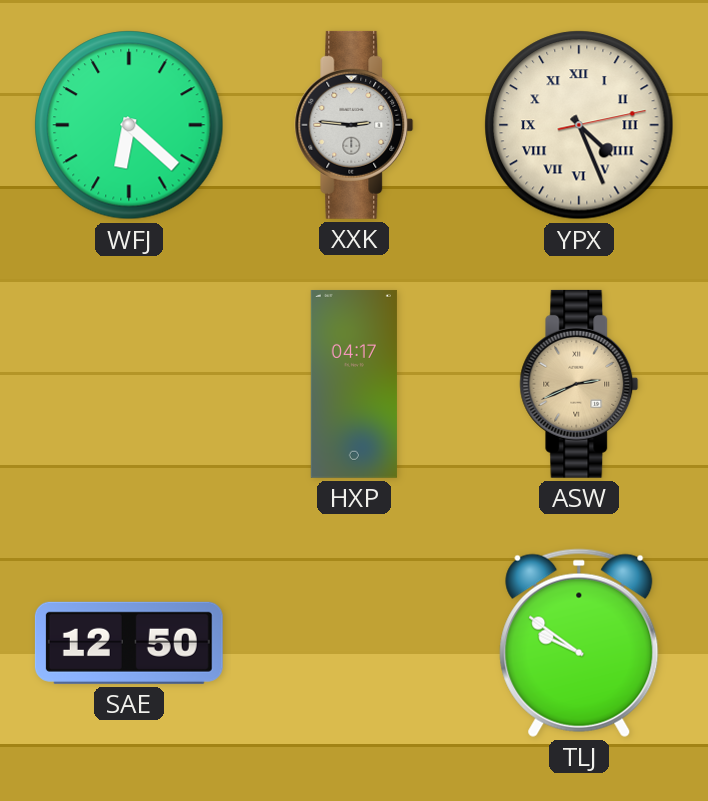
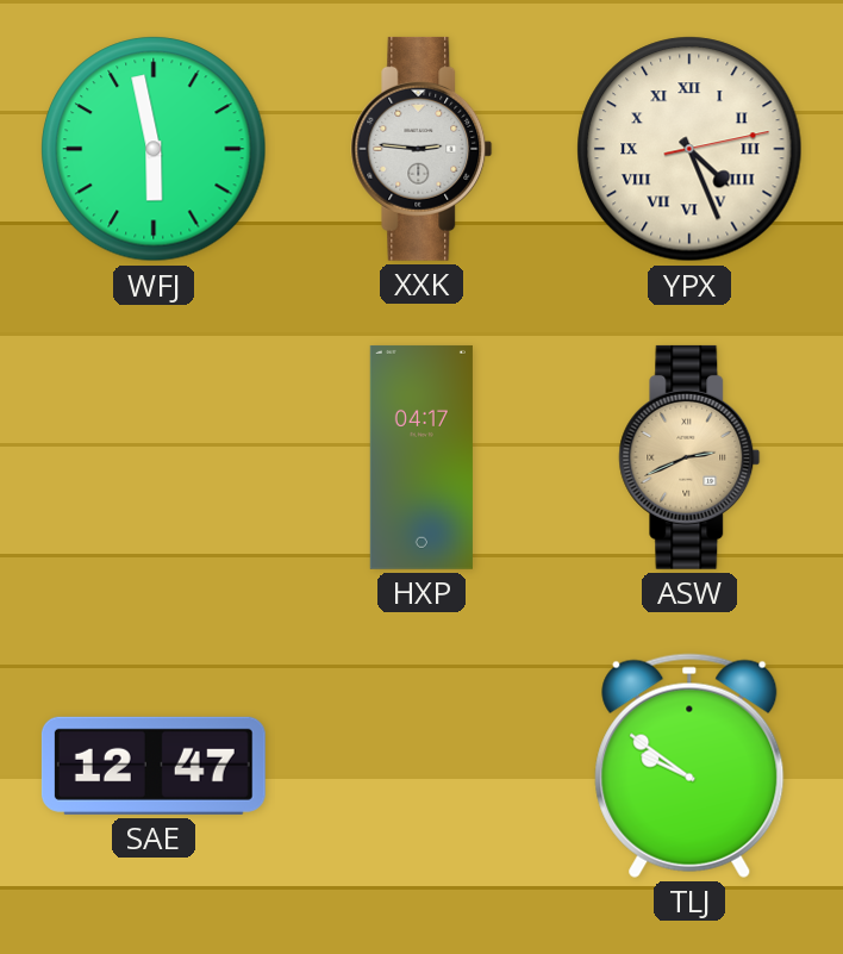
WFJ: 6:22 -> 5:58
SAE: 12:50 -> 12:47
